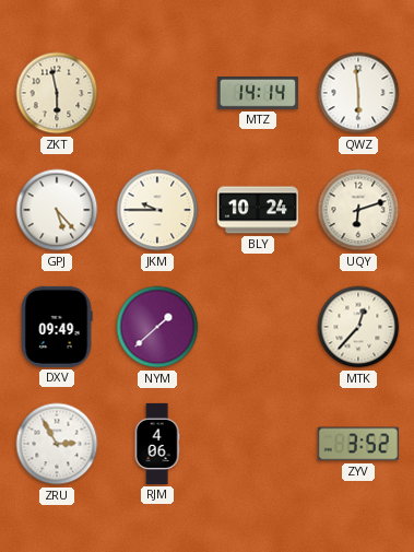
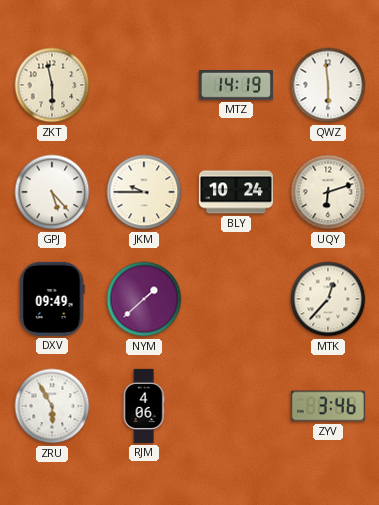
MTZ: 14:14 -> 14:19
ZRU: 2:55 -> 5:55
ZYV: 3:52 -> 3:46
